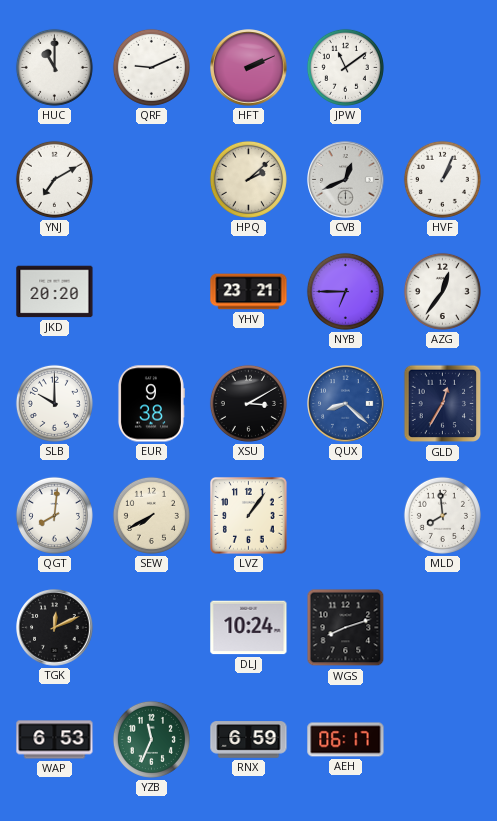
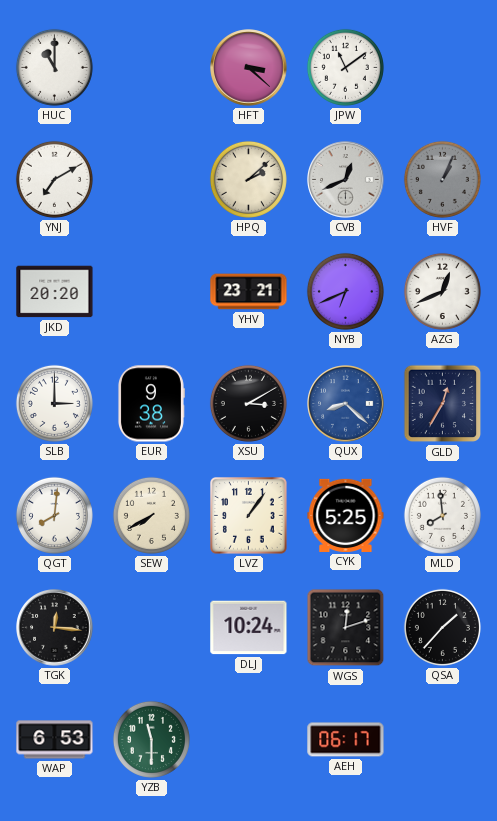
QRF: 9:11 -> none
HFT: 2:11 -> 3:22
HVF dial: white -> grey
NYB: 6:45 -> 6:41
AZG: 12:36 -> 12:41
SLB: 10:00 -> 3:00
CYK: none -> 5:25
TGK: 12:11 -> 12:16
WGS: 8:12 -> 12:12
QSA: none -> 1:37
YZB: 11:34 -> 11:30
RNX: 6:59 -> none
